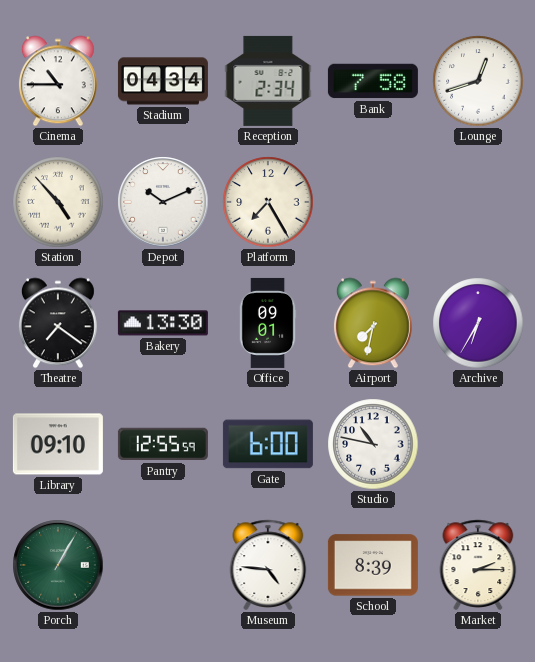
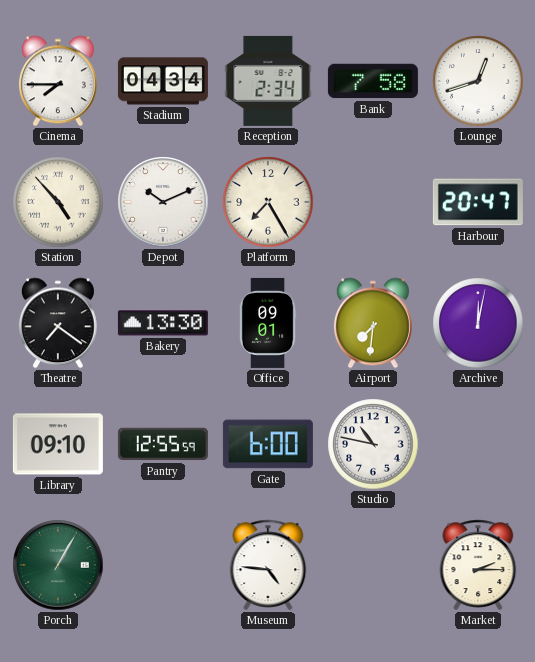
Cinema: 10:45 -> 7:45
Harbour: none -> 20:47
Airport: 7:32 -> 7:31
Archive: 6:35 -> 12:02
School: 8:39 -> none
